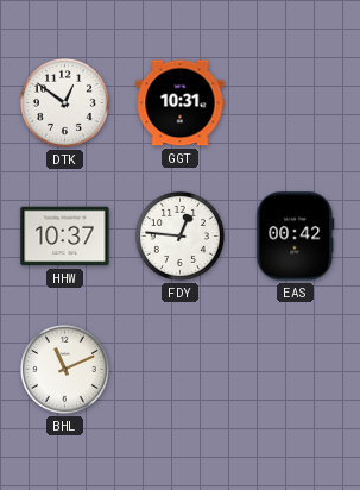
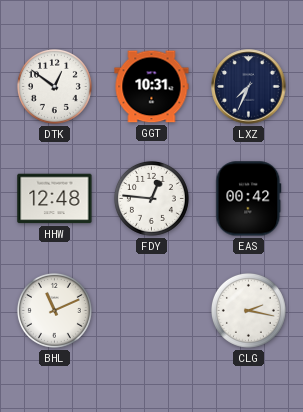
LXZ: none -> 7:34
HHW: 10:37 -> 12:48
CLG: none -> 2:17
